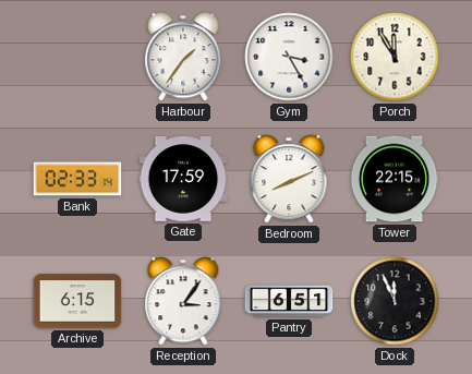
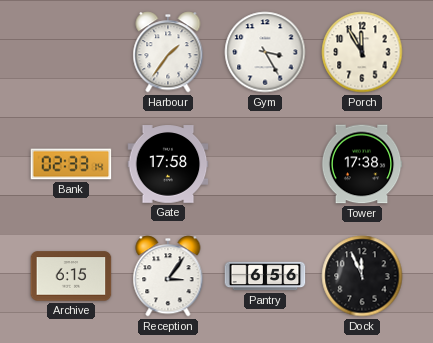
Gate: 17:59 -> 17:58
Bedroom: 8:11 -> none
Tower: 22:15 -> 17:38
Pantry: 6:51 -> 6:56
